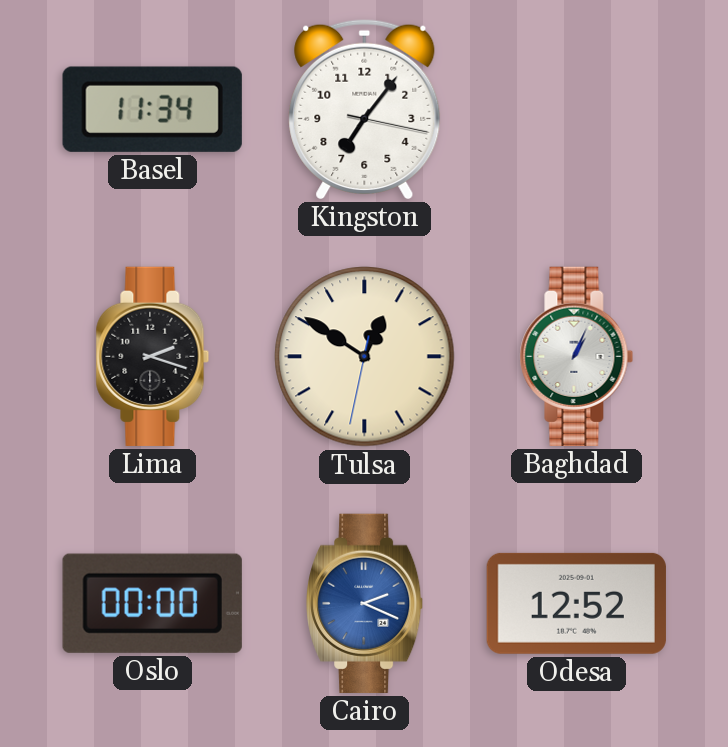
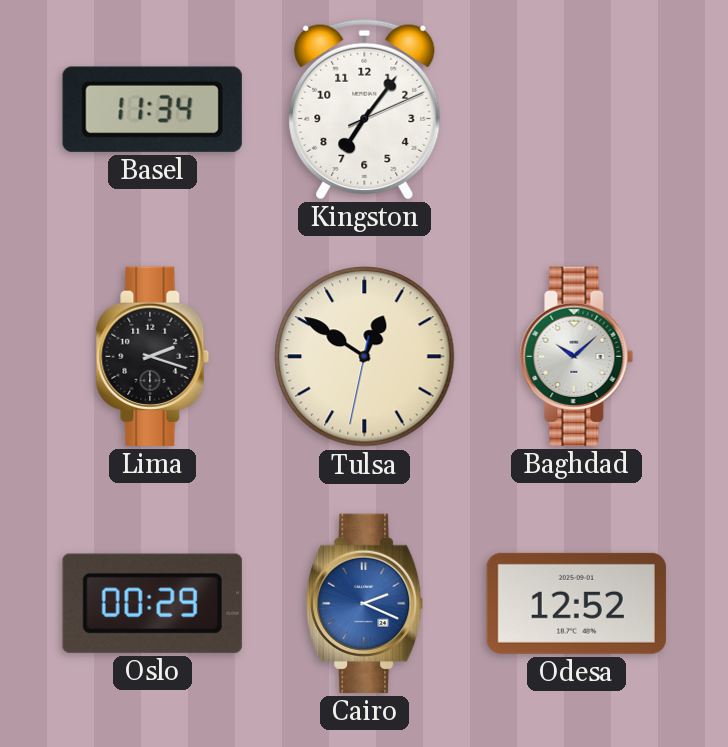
Kingston: 7:06:17 -> 7:06:11
Baghdad: 1:04 -> 10:08
Oslo: 00:00 -> 00:29
